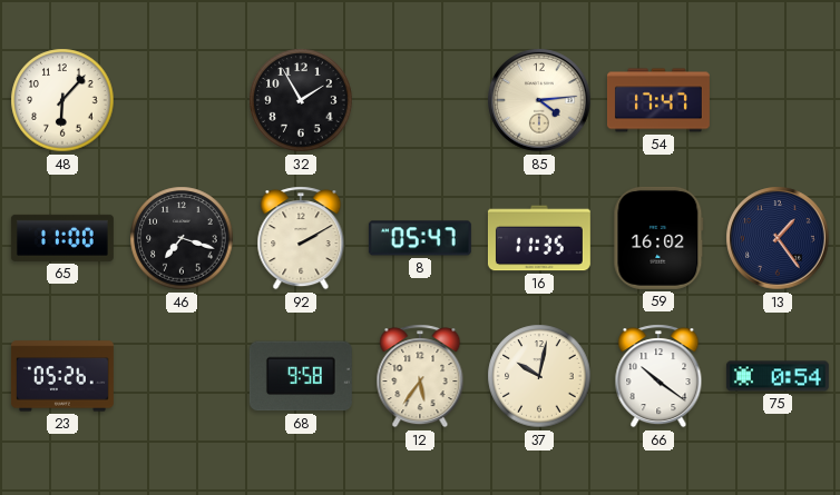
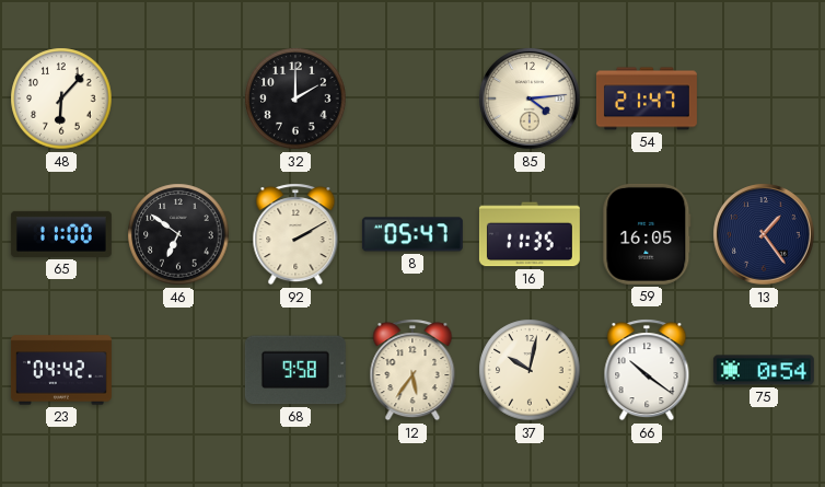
32: 1:55 -> 2:00
54: 17:47 -> 21:47
46: 7:18 -> 6:51
59: 16:02 -> 16:05
23: 05:26 -> 04:42
